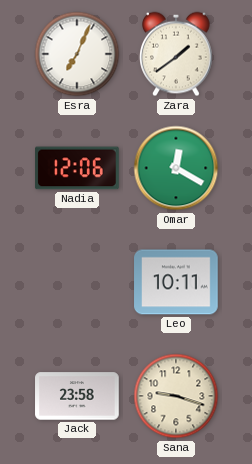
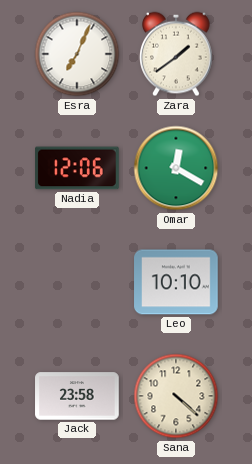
Leo: 10:11 -> 10:10
Sana: 9:18 -> 4:22
